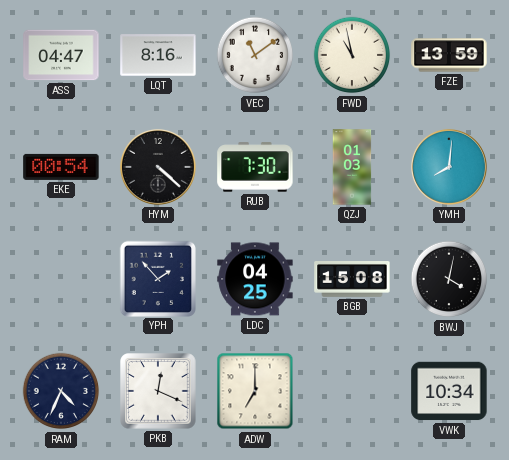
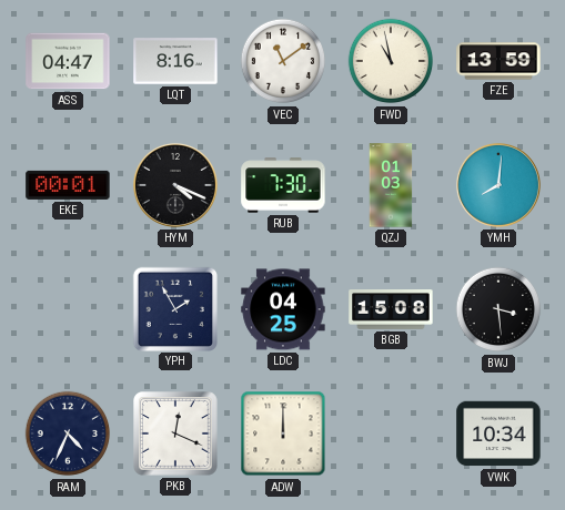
EKE: 00:54 -> 00:01
HYM: 4:22 -> 4:19
YPH: 1:53 -> 1:55
BWJ: 4:02 -> 3:29
ADW: 7:00 -> 12:00
